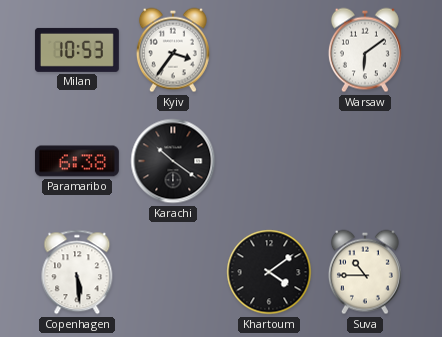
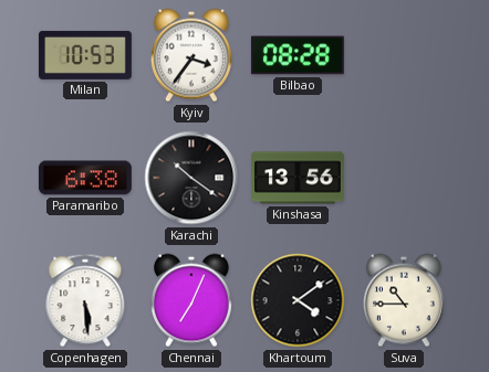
Bilbao: none -> 08:28
Warsaw: 6:09 -> none
Kinshasa: none -> 13:56
Chennai: none -> 7:04
